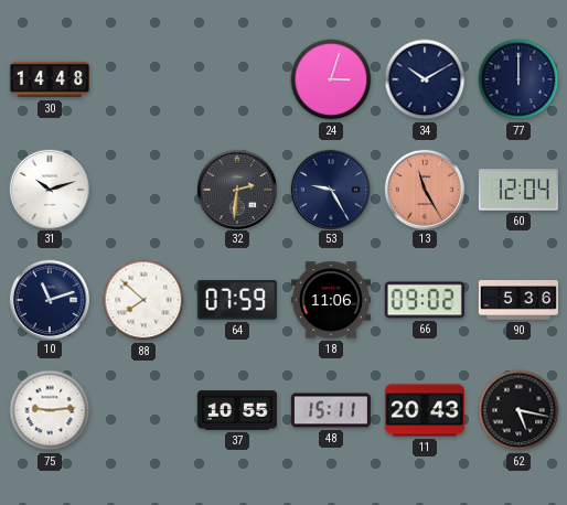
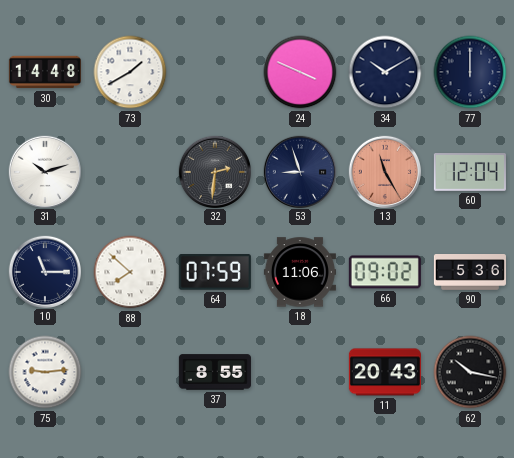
73: none -> 1:40
24: 3:03 -> 3:49
53: 9:25 -> 8:57
10: 11:12 -> 11:15
37: 10:55 -> 8:55
48: 15:11 -> none
62: 5:17 -> 10:17
